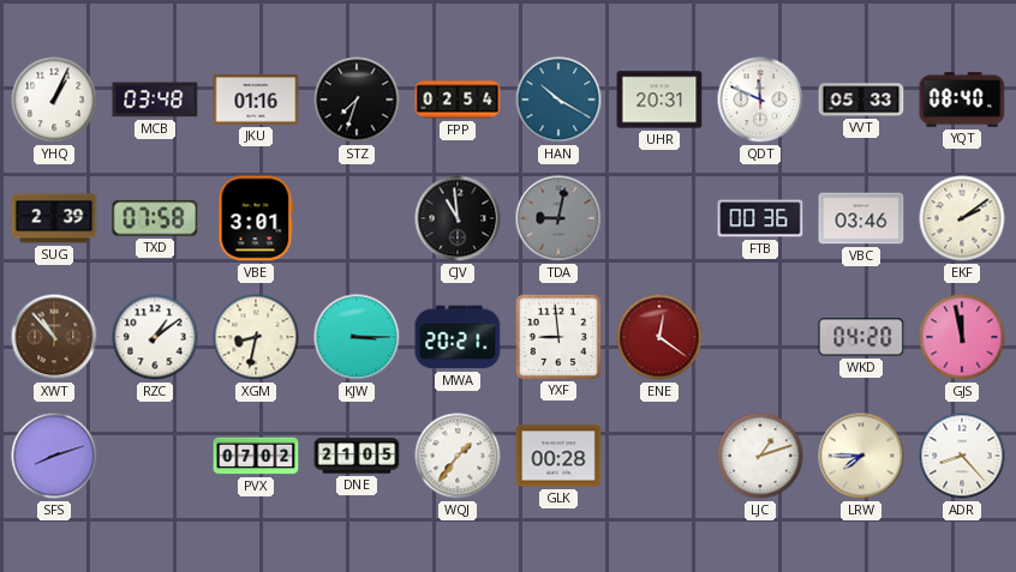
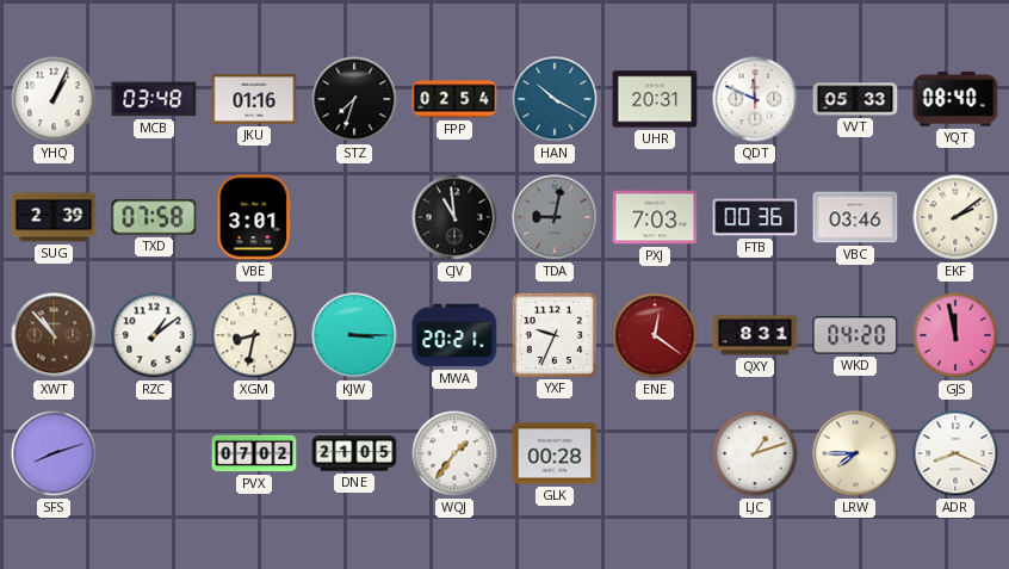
PXJ: none -> 7:03
YXF: 8:59 -> 9:34
QXY: none -> 8:31
ADR: 8:23 -> 8:19
